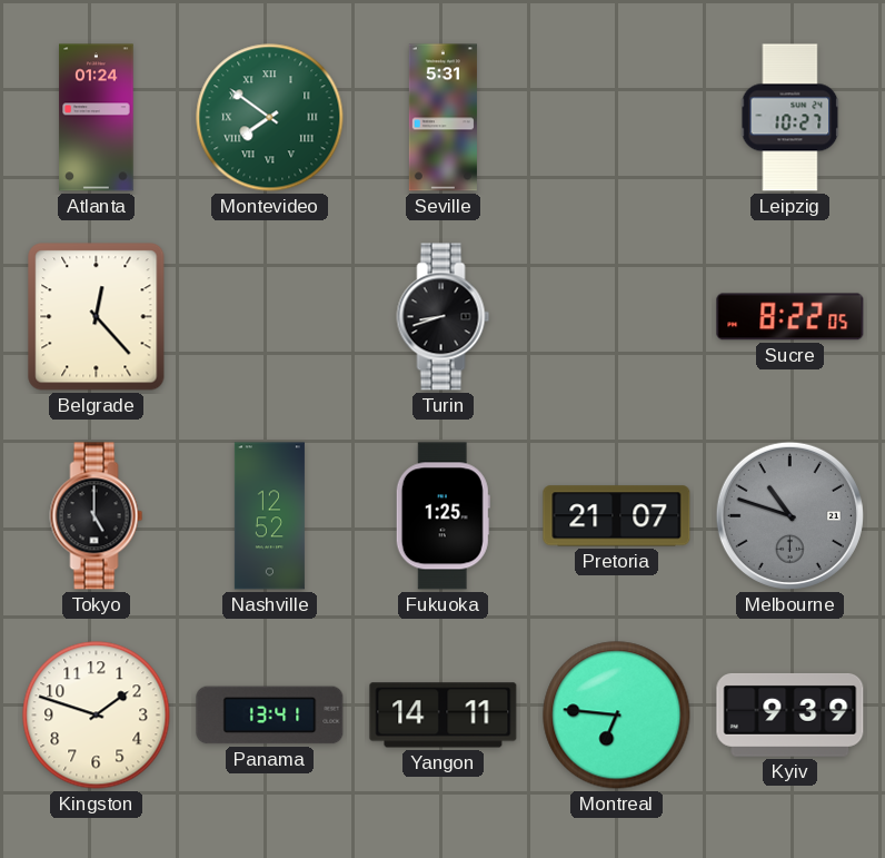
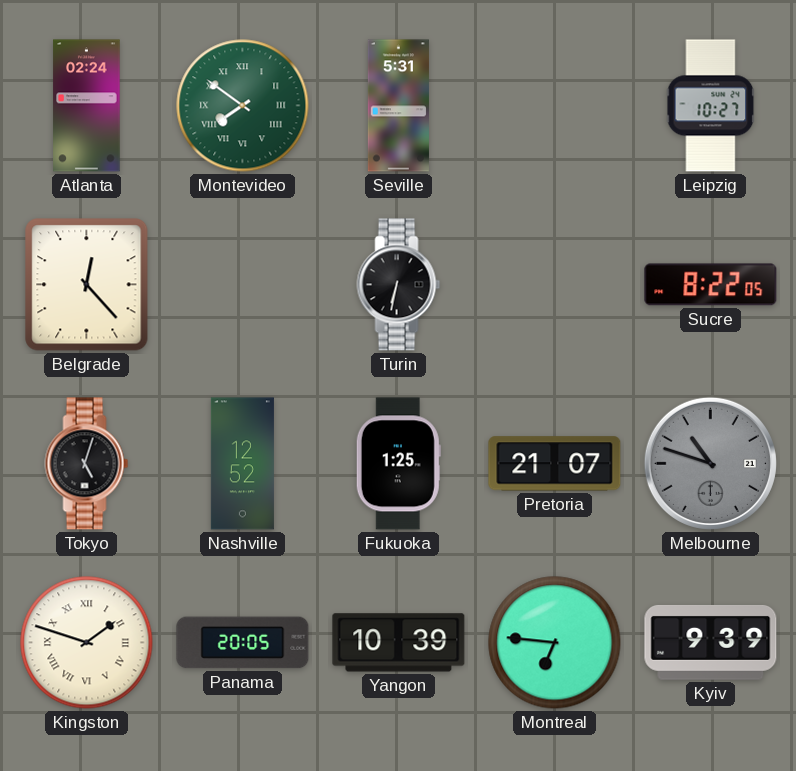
Atlanta: 01:24 -> 02:24
Turin: 8:42 -> 6:32
Tokyo: 5:00 -> 5:03
Kingston numerals: Arabic -> Roman
Panama: 13:41 -> 20:05
Yangon: 14:11 -> 10:39
